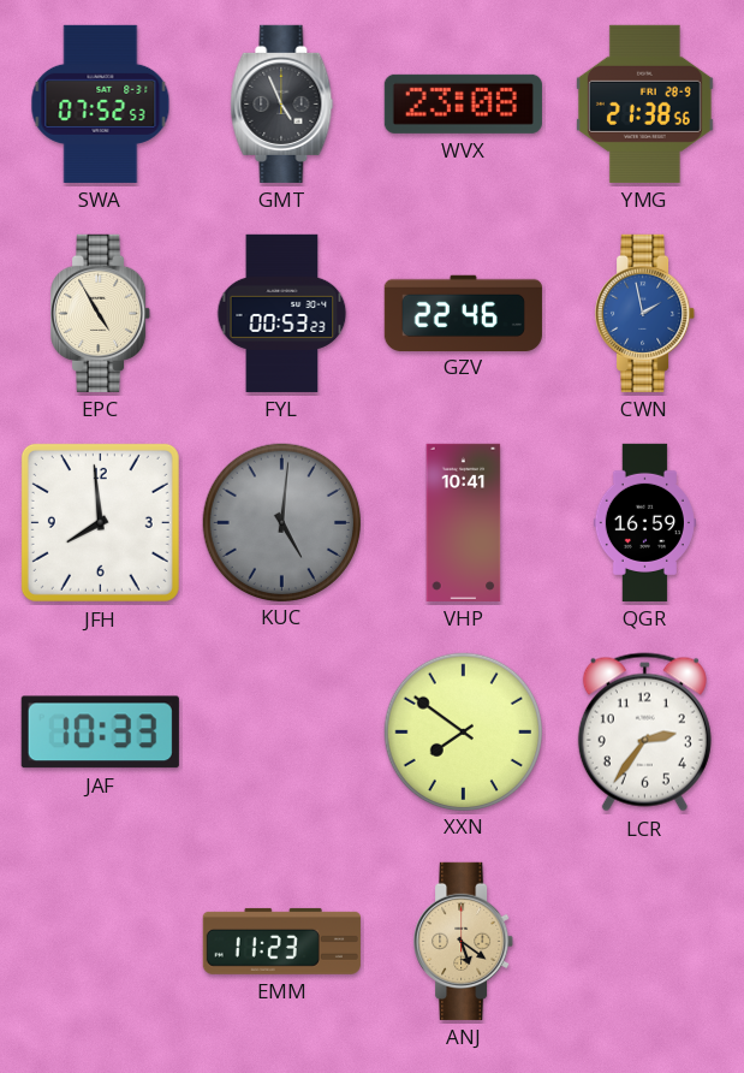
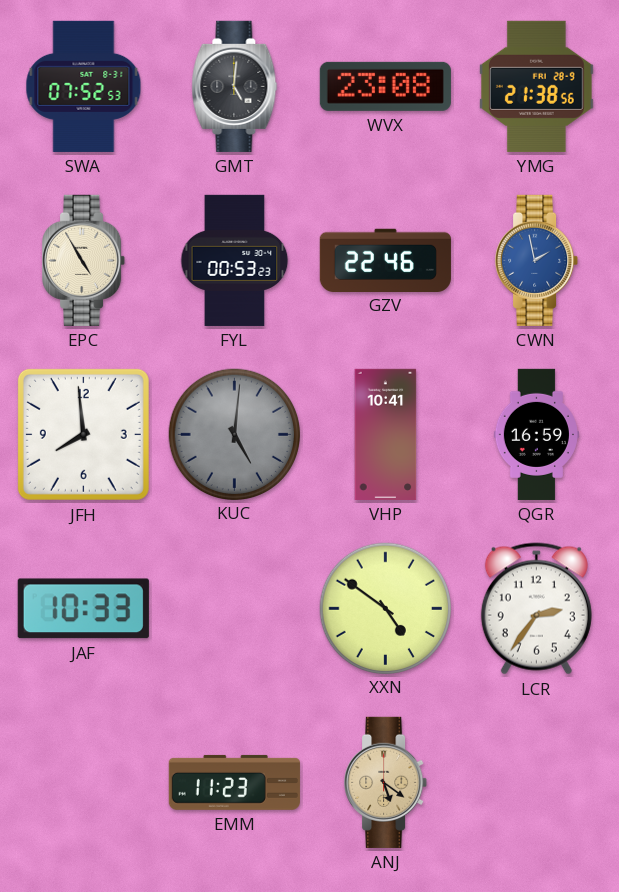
GMT: 4:56 -> 5:01
XXN: 7:51 -> 4:51
